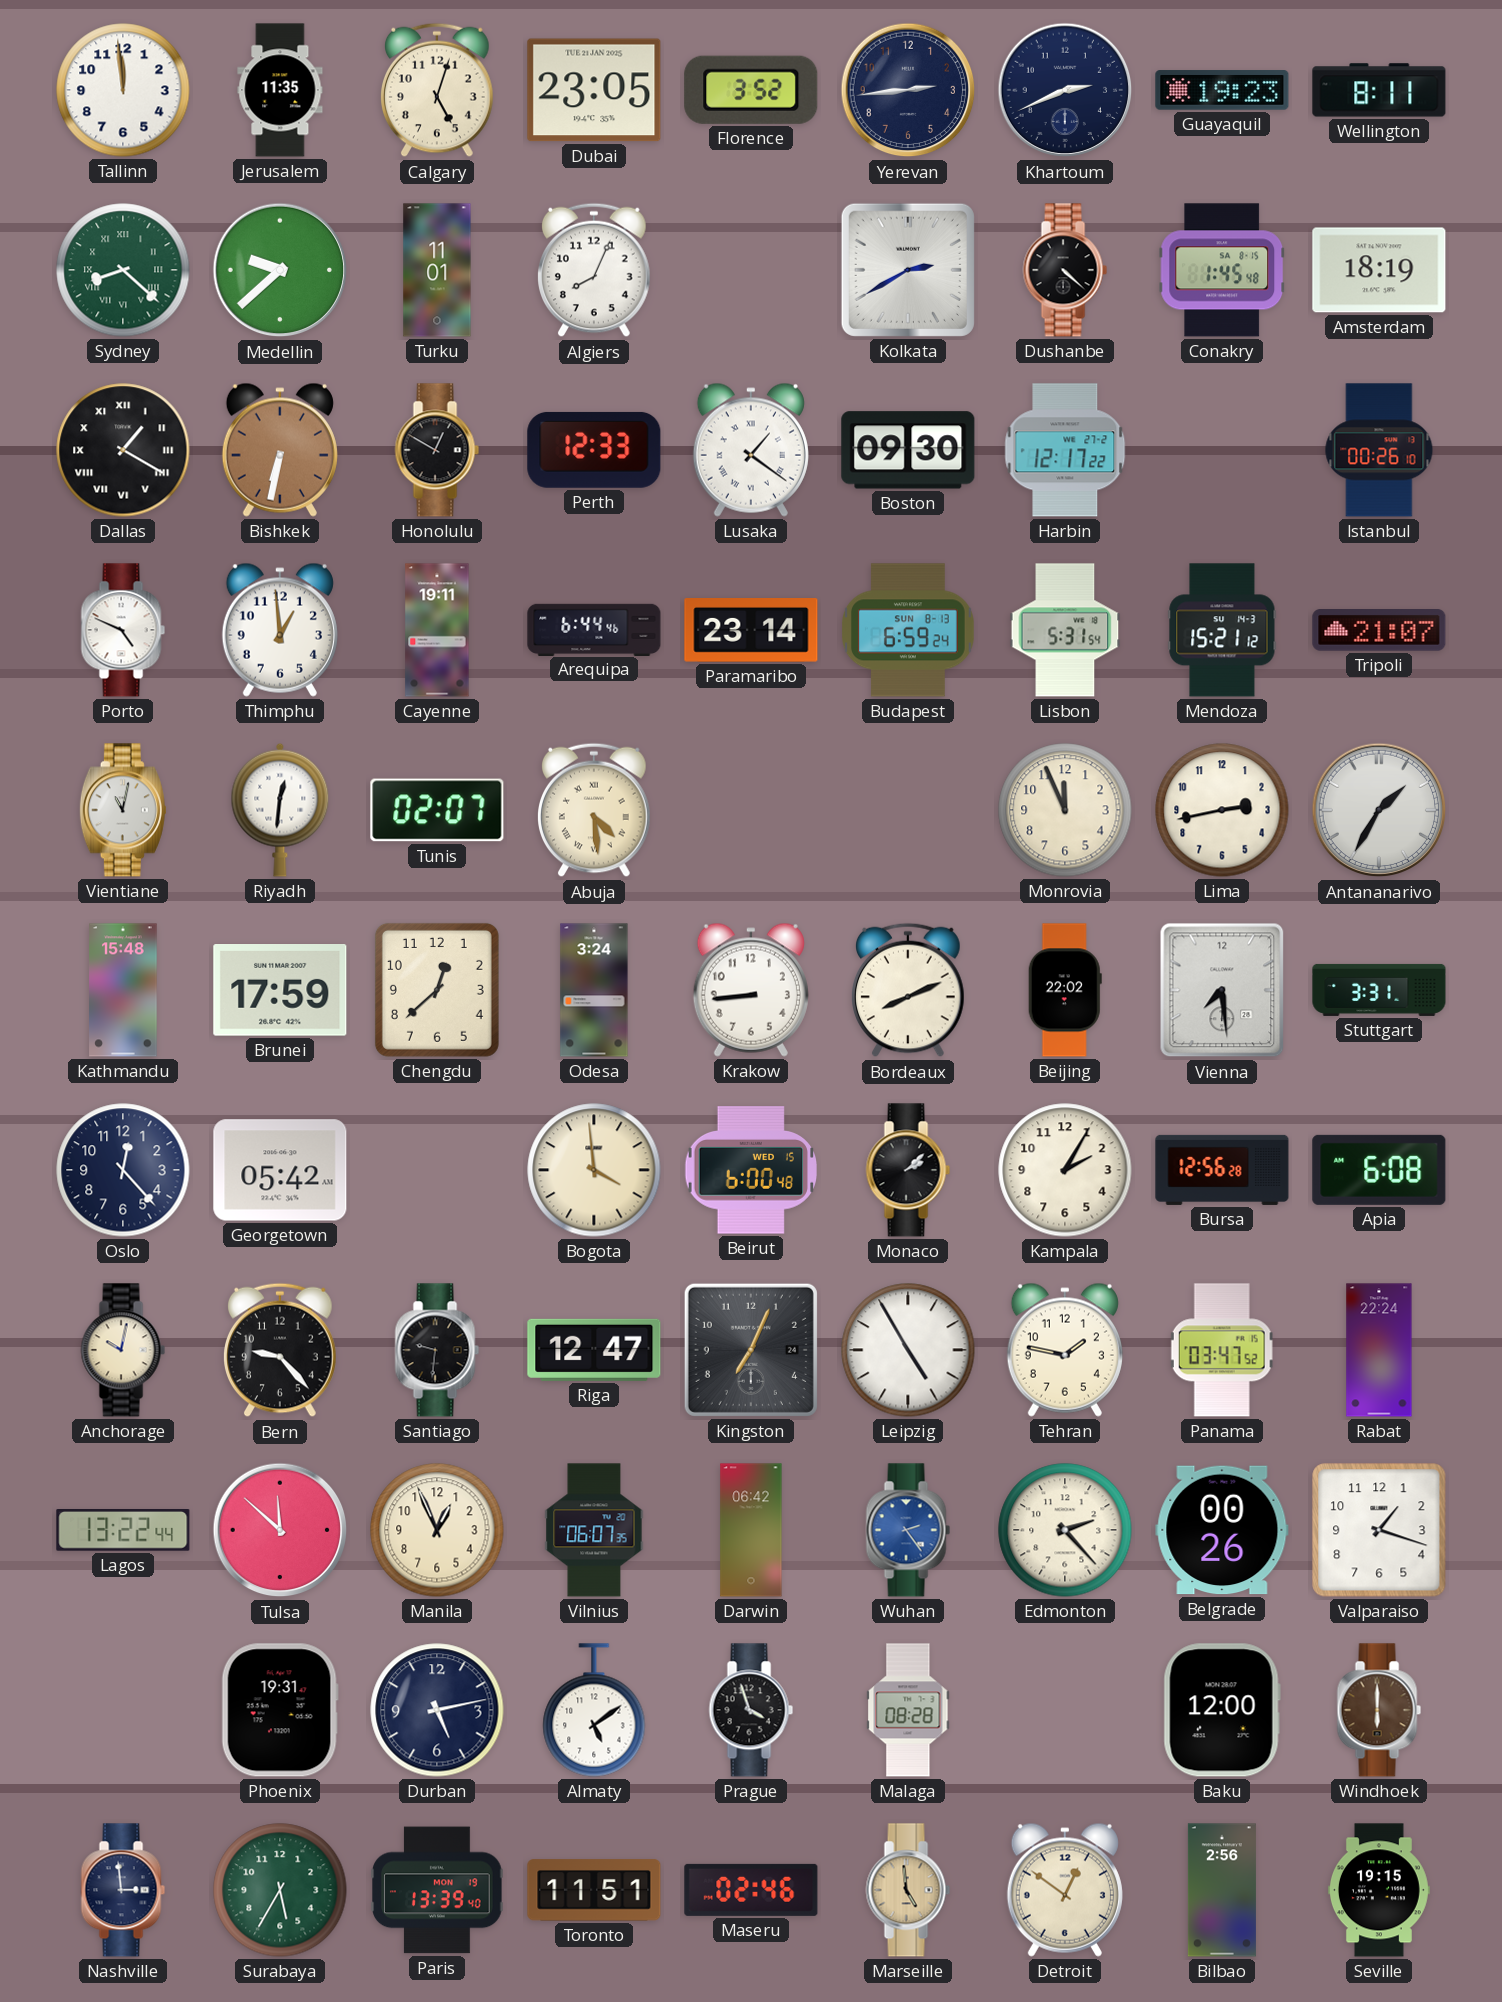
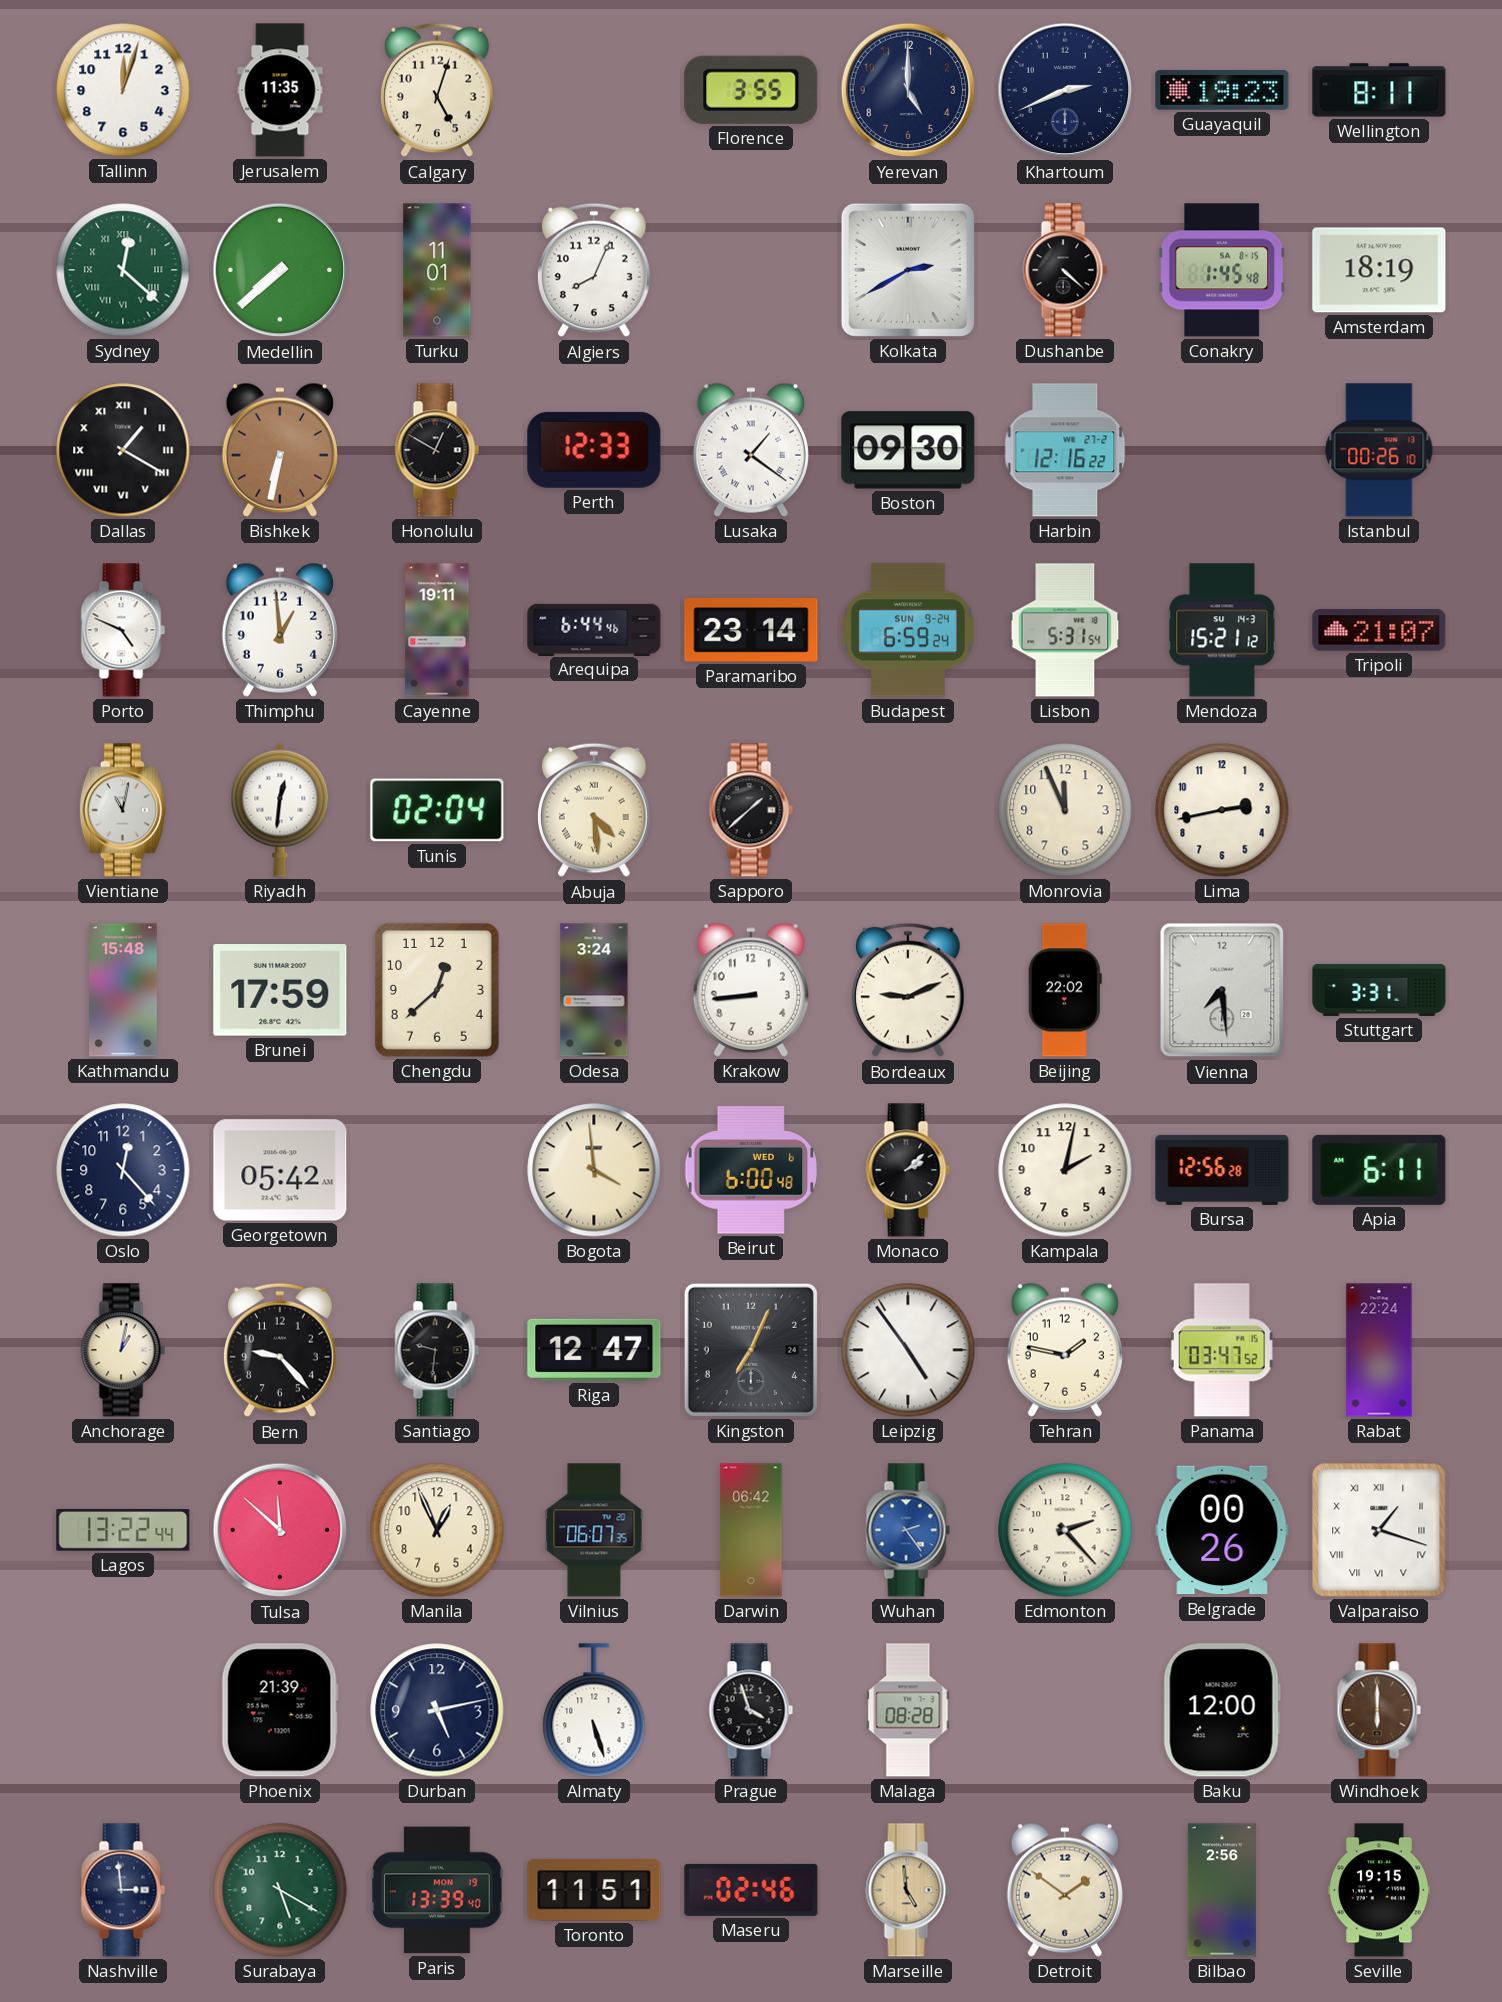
Tallinn: 11:59 -> 12:03
Dubai: 23:05 -> none
Florence: 3:52 -> 3:55
Yerevan: 2:44 -> 5:00
Sydney: 8:22 -> 12:22
Medellin: 9:38 -> 7:38
Harbin: 12:17 -> 12:16
Budapest date: SUN 8-13 -> SUN 9-24
Tunis: 02:07 -> 02:04
Sapporo: none -> 1:38
Antananarivo: 1:35 -> none
Bordeaux: 8:11 -> 9:11
Beirut date: WED 15 -> WED 6
Kampala: 2:05 -> 2:02
Apia: 6:08 -> 6:11
Anchorage: 10:02 -> 1:02
Leipzig: 4:55 -> 4:54
Valparaiso numerals: Arabic -> Roman
Phoenix: 19:31 -> 21:39
Almaty: 5:09 -> 5:27
Surabaya: 5:35 -> 5:20
Detroit: 12:51 -> 1:51
